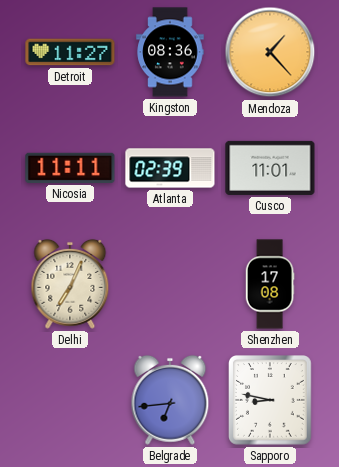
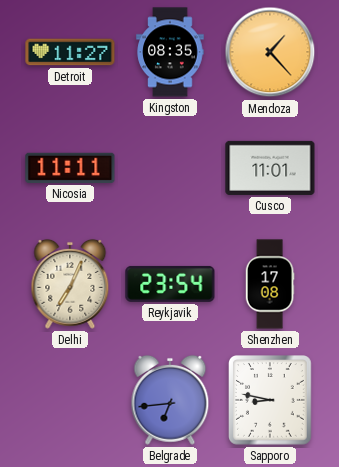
Kingston: 08:36 -> 08:35
Atlanta: 02:39 -> none
Reykjavik: none -> 23:54
